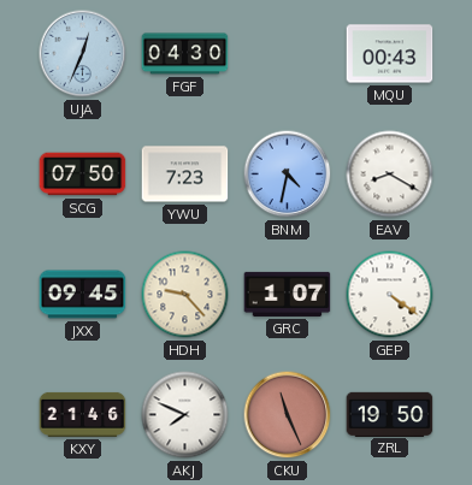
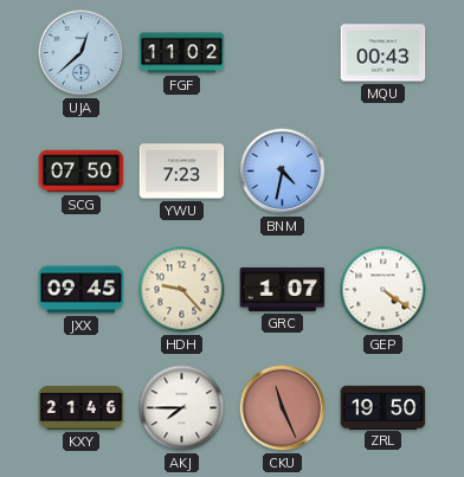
UJA: 12:34 -> 12:38
FGF: 04:30 -> 11:02
EAV: 8:20 -> none
AKJ: 7:49 -> 7:45
